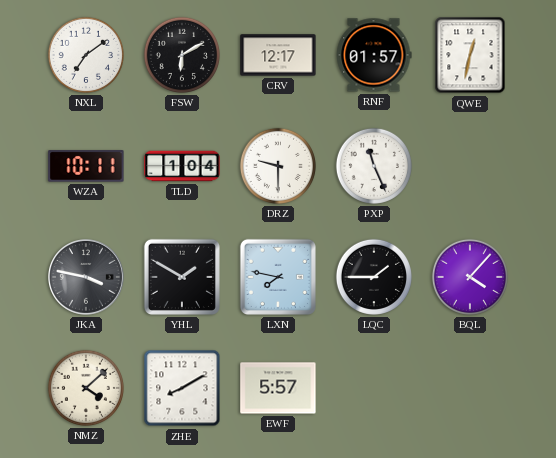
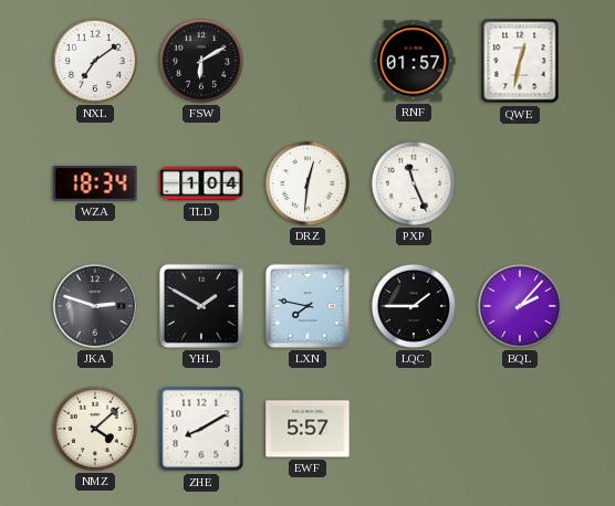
CRV: 12:17 -> none
WZA: 10:11 -> 18:34
DRZ: 9:30 -> 12:31
JKA: 3:47 -> 2:48
BQL: 4:07 -> 2:07
